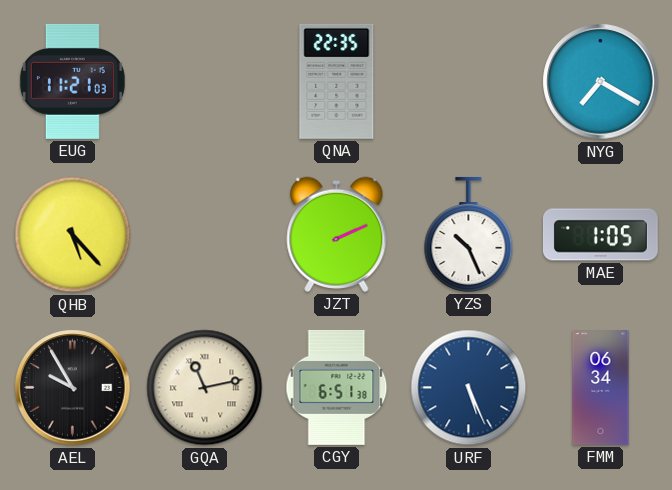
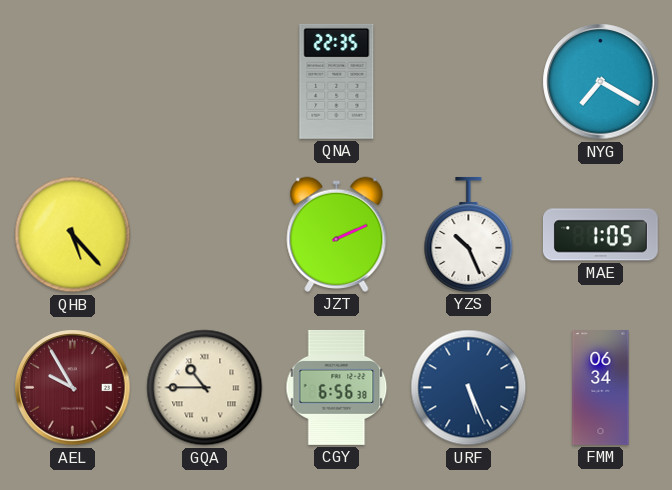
EUG: 11:21 -> none
AEL dial: black -> burgundy
GQA: 11:13 -> 10:45
CGY: 6:51 -> 6:56
